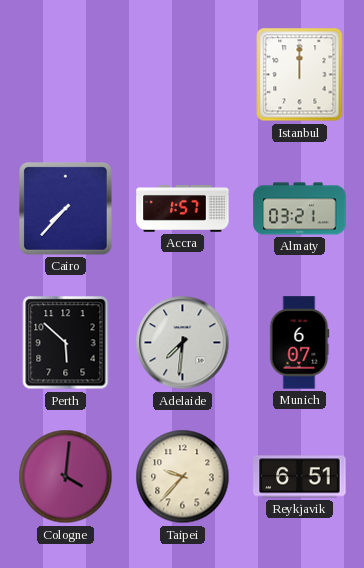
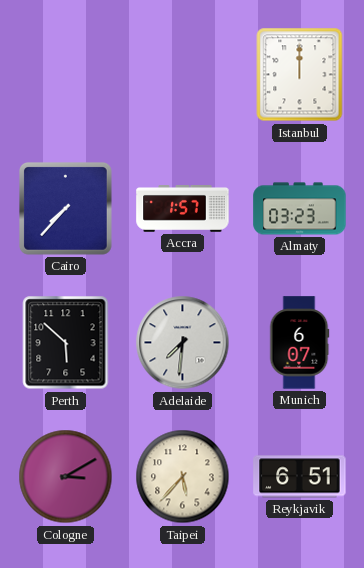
Almaty: 03:21 -> 03:23
Cologne: 4:01 -> 3:10
Taipei: 9:37 -> 5:37
